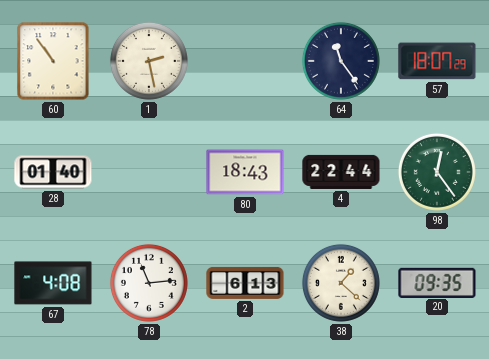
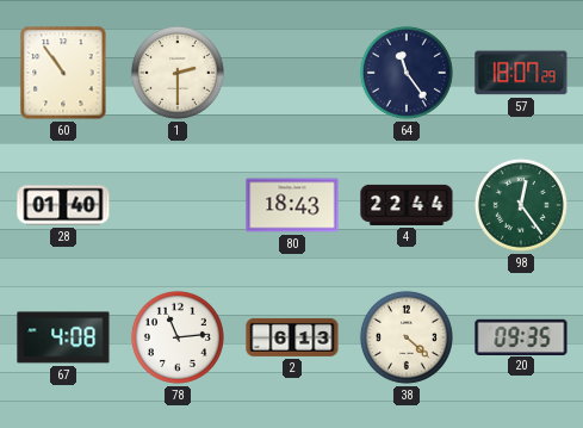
1: 2:28 -> 2:30
38: 1:22 -> 4:22
